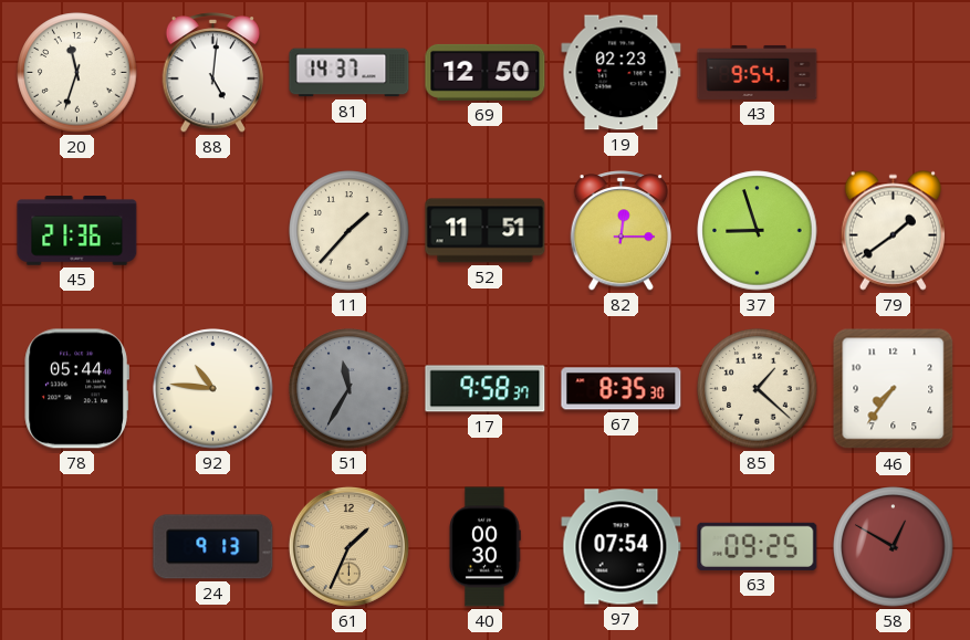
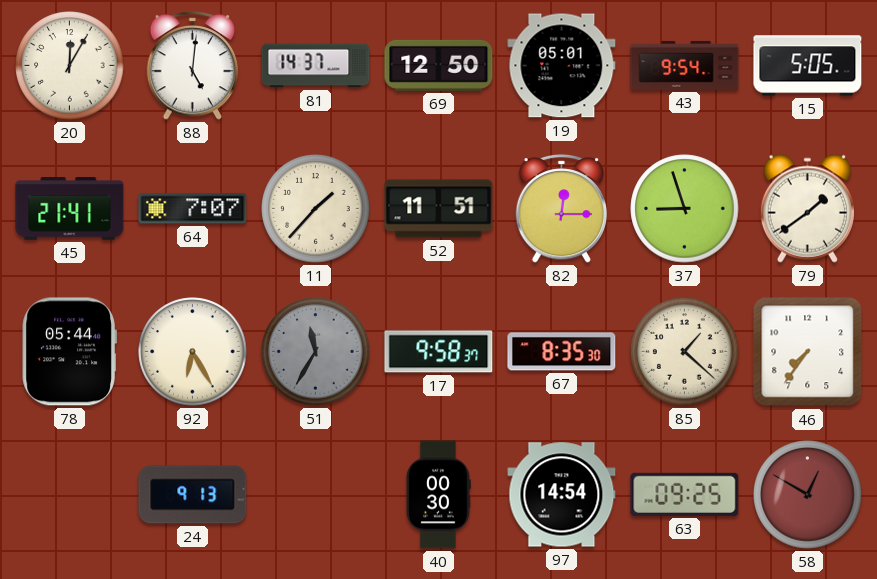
20: 11:33 -> 12:05
19: 02:23 -> 05:01
15: none -> 5:05
45: 21:36 -> 21:41
64: none -> 7:07
92: 10:46 -> 6:25
61: 1:34 -> none
97: 07:54 -> 14:54
